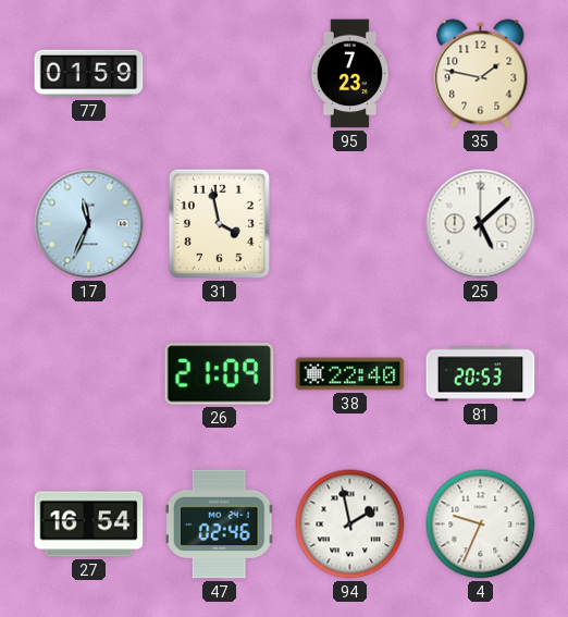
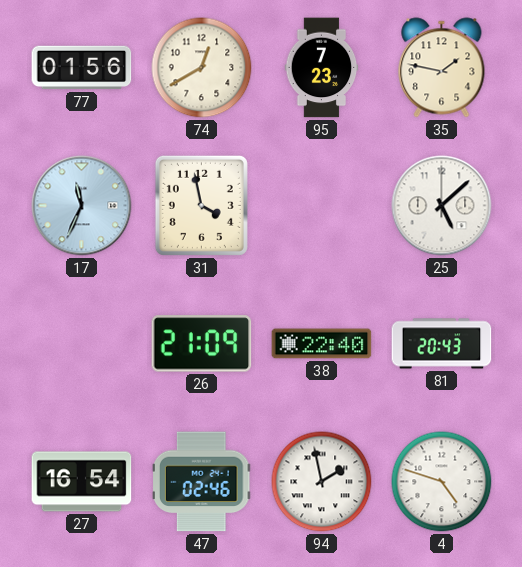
77: 01:59 -> 01:56
74: none -> 12:40
81: 20:53 -> 20:43
4: 9:34 -> 4:48
